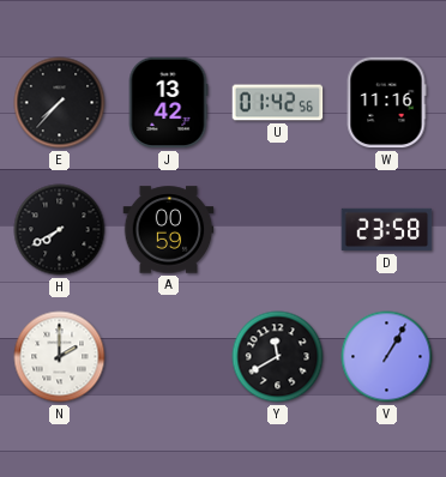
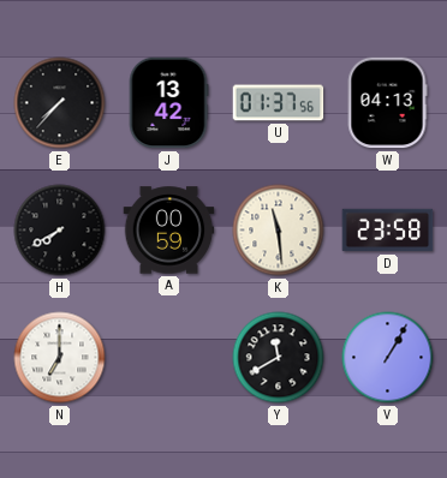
U: 01:42 -> 01:37
W: 11:16 -> 04:13
K: none -> 11:29
N: 2:00 -> 7:00
